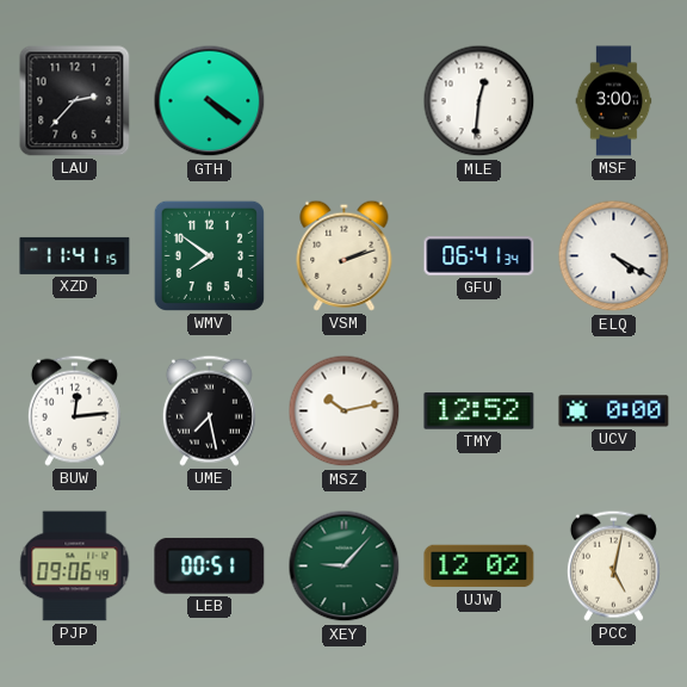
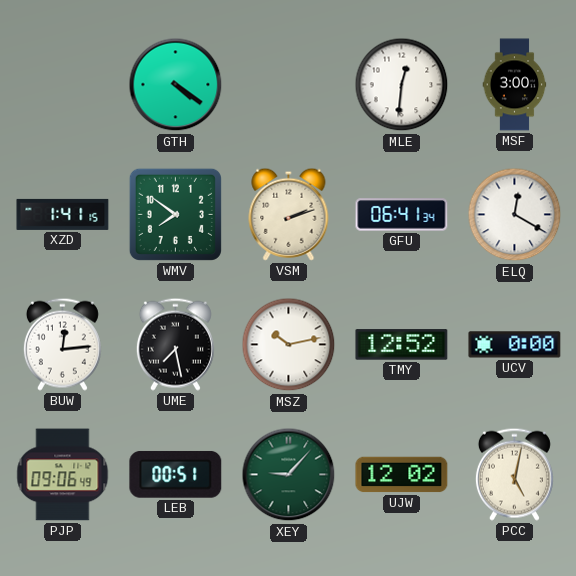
LAU: 2:37 -> none
XZD: 11:41 -> 1:41
ELQ: 4:20 -> 12:20
